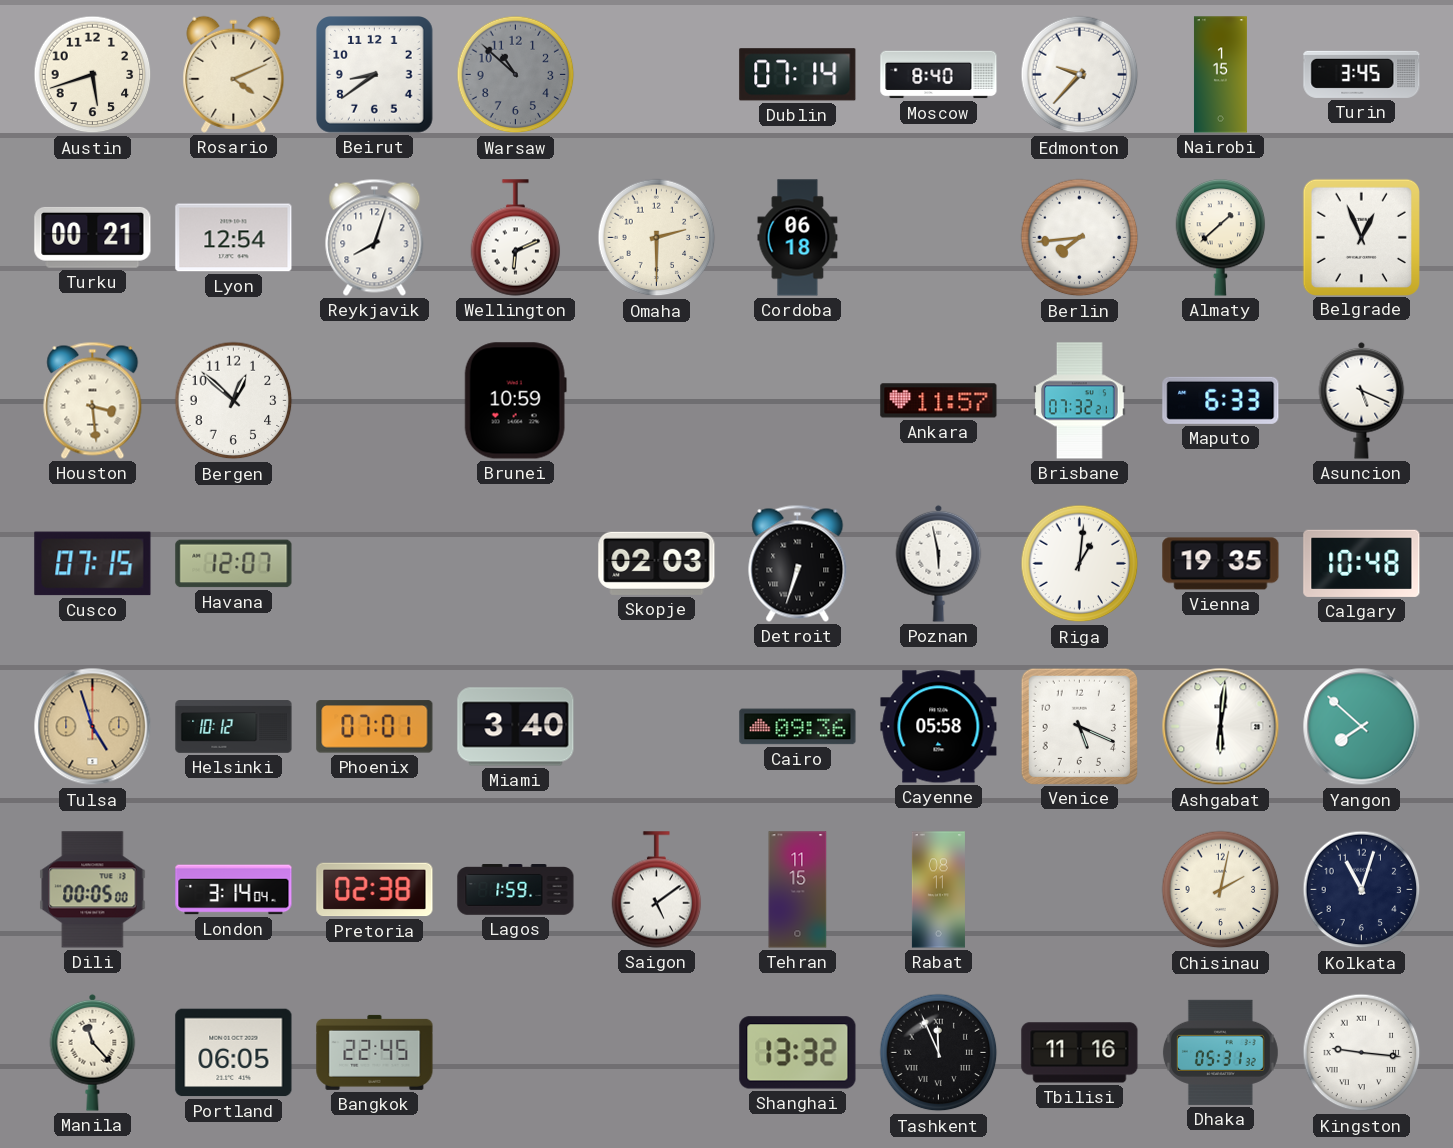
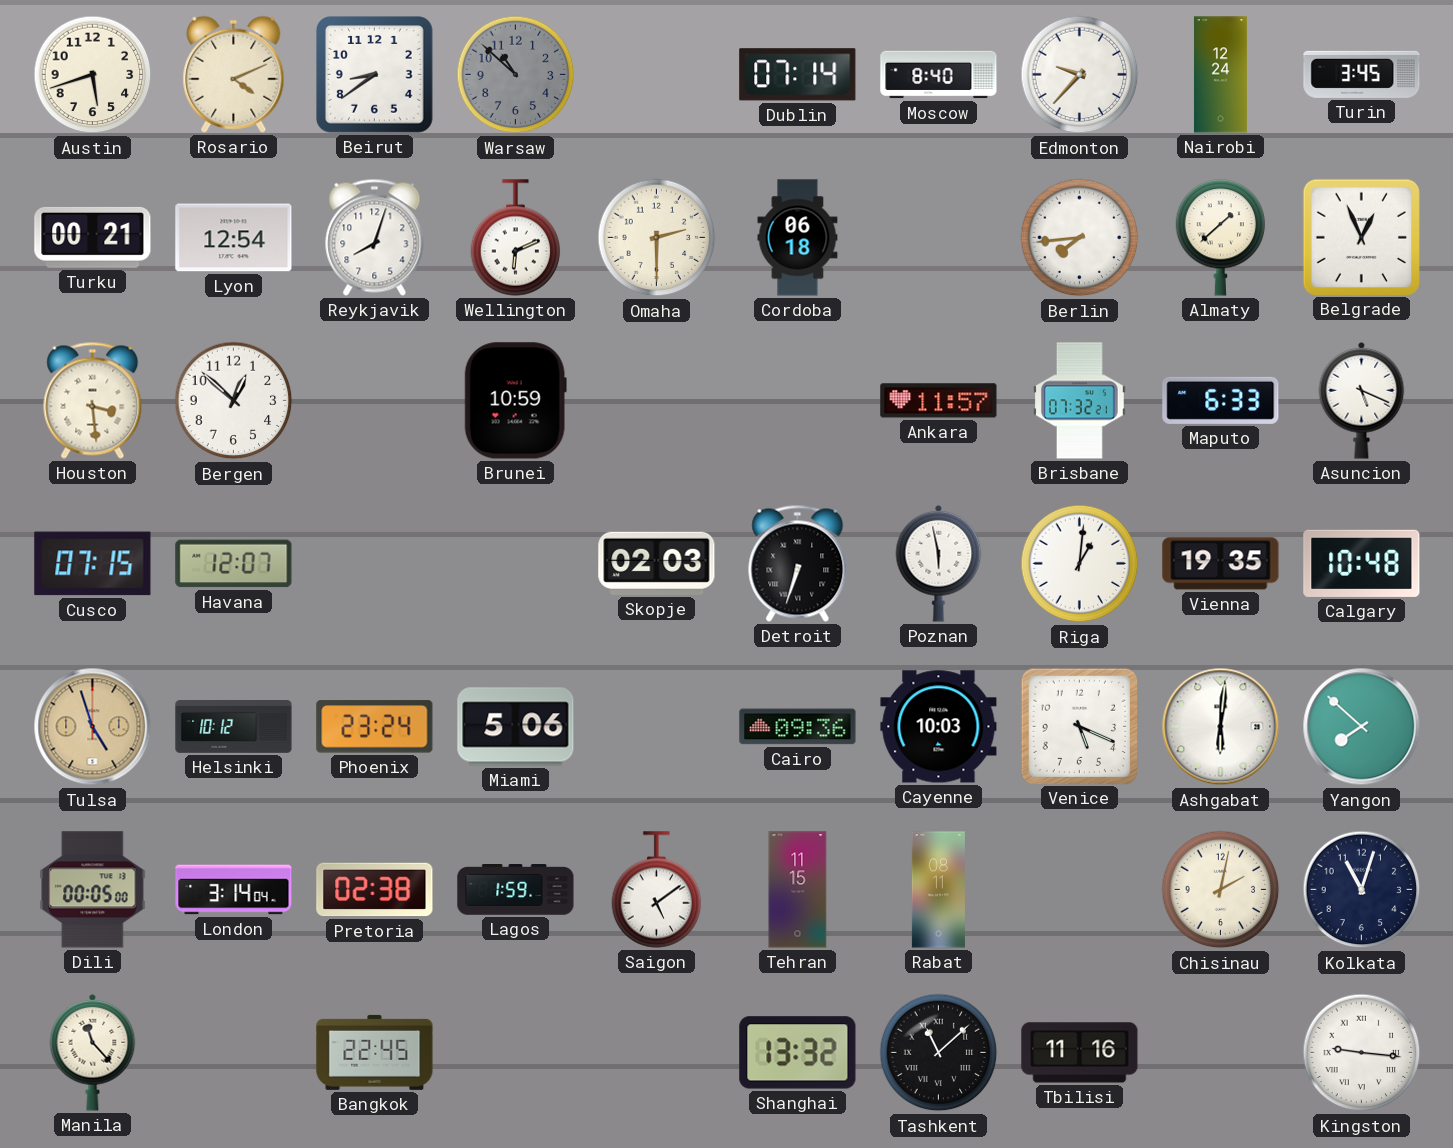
Nairobi: 1:15 -> 12:24
Phoenix: 07:01 -> 23:24
Miami: 3:40 -> 5:06
Cayenne: 05:58 -> 10:03
Portland: 06:05 -> none
Tashkent: 11:56 -> 11:08
Dhaka: 05:31 -> none
